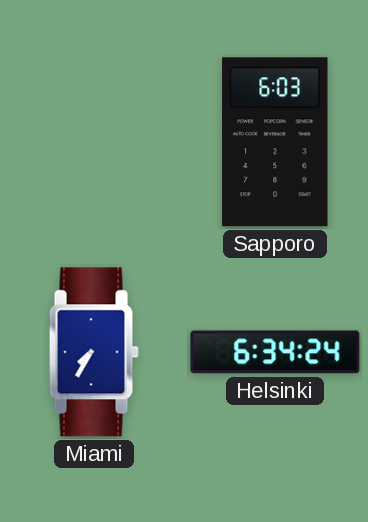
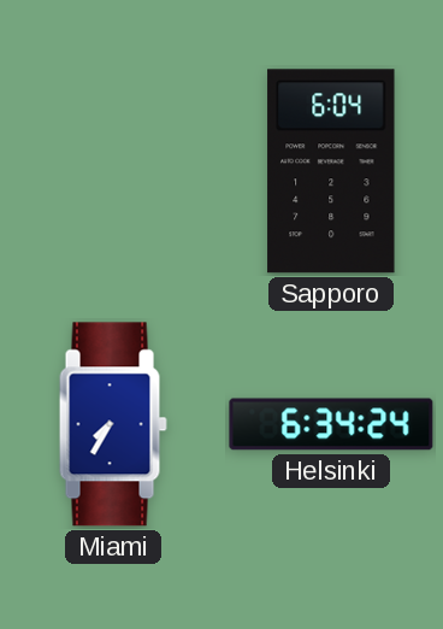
Sapporo: 6:03 -> 6:04
